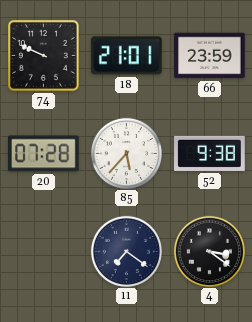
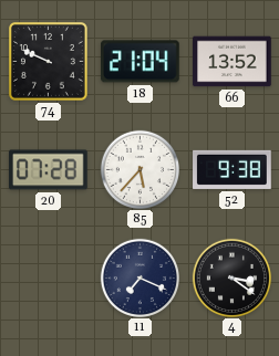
18: 21:01 -> 21:04
66: 23:59 -> 13:52
11: 7:21 -> 7:19
